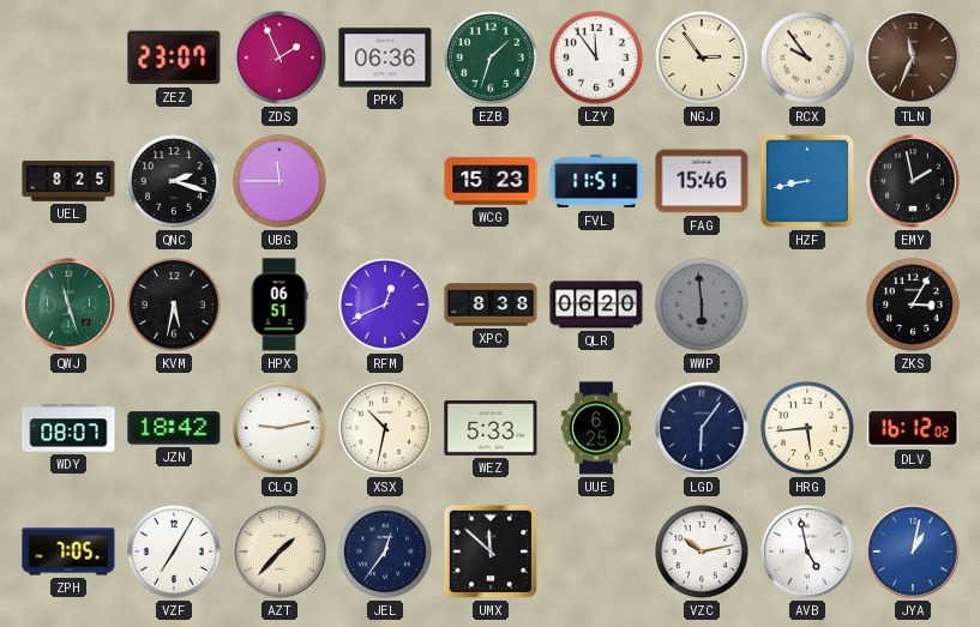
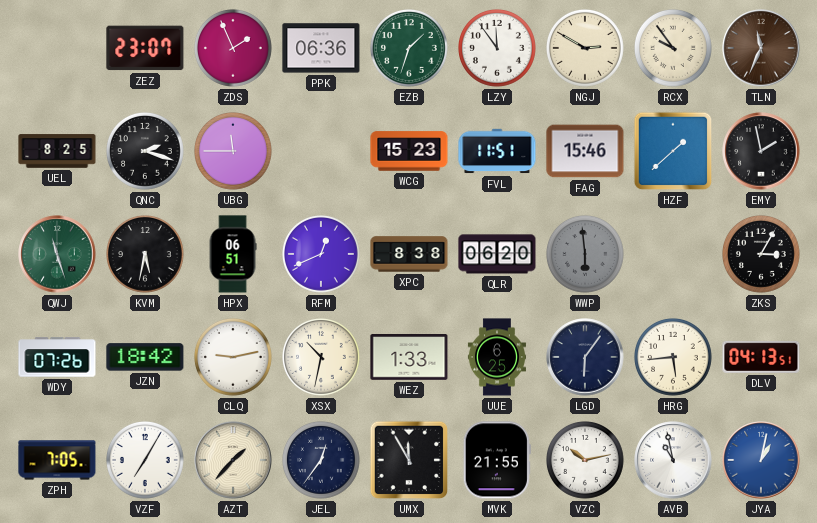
NGJ: 2:54 -> 2:50
HZF: 8:43 -> 1:38
WDY: 08:07 -> 07:26
WEZ: 5:33 -> 1:33
DLV: 16:12 -> 04:13
UMX: 11:52 -> 11:55
MVK: none -> 21:55
AVB: 4:58 -> 10:58
